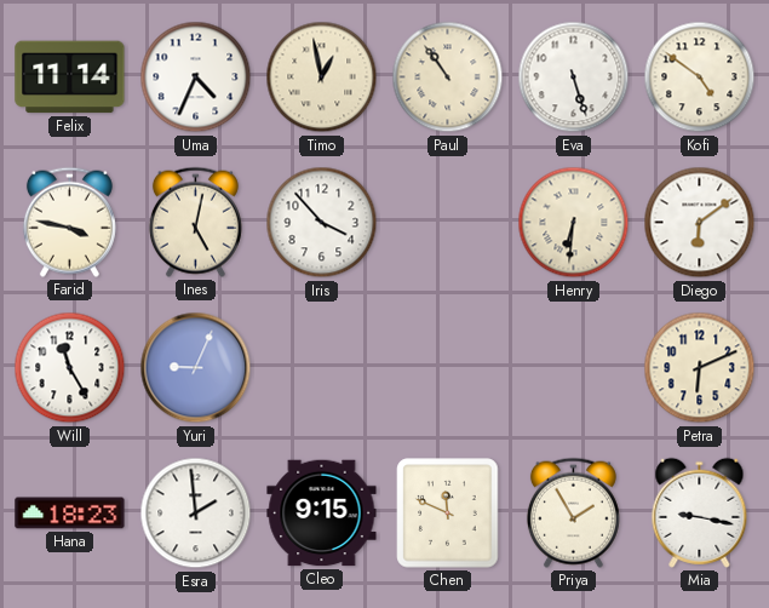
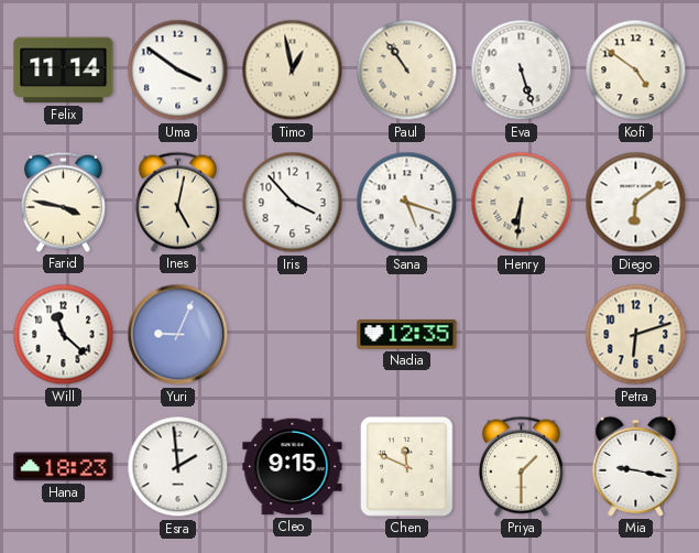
Uma: 4:34 -> 3:51
Sana: none -> 5:18
Will: 11:25 -> 11:22
Nadia: none -> 12:35
Petra: 6:11 -> 6:12
Priya: 1:55 -> 1:30
